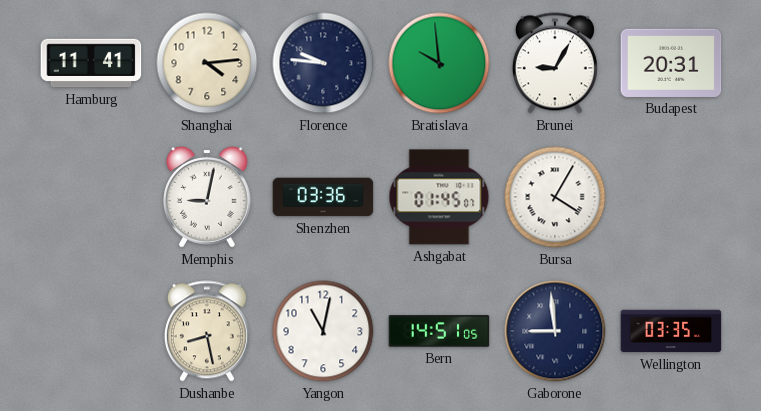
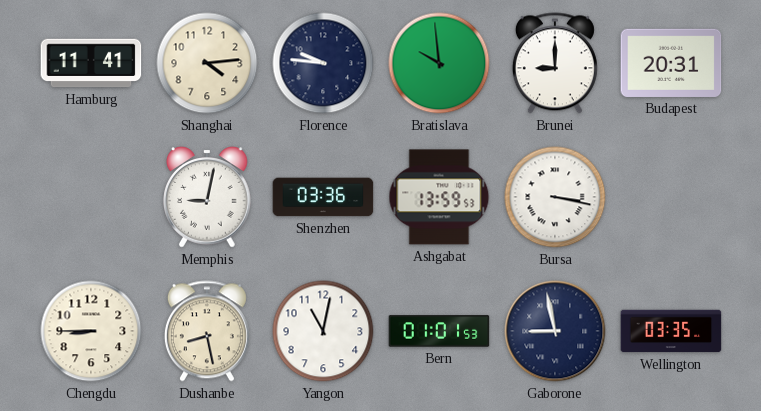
Brunei: 9:05 -> 9:00
Ashgabat: 01:45 -> 13:59
Bursa: 4:05 -> 3:17
Chengdu: none -> 8:45
Bern: 14:51 -> 01:01
Gaborone: 8:59 -> 8:58
